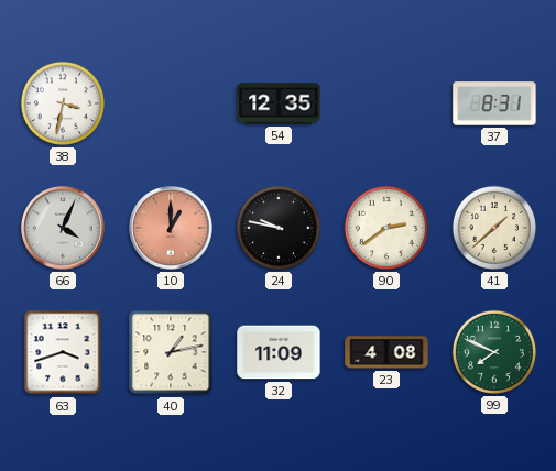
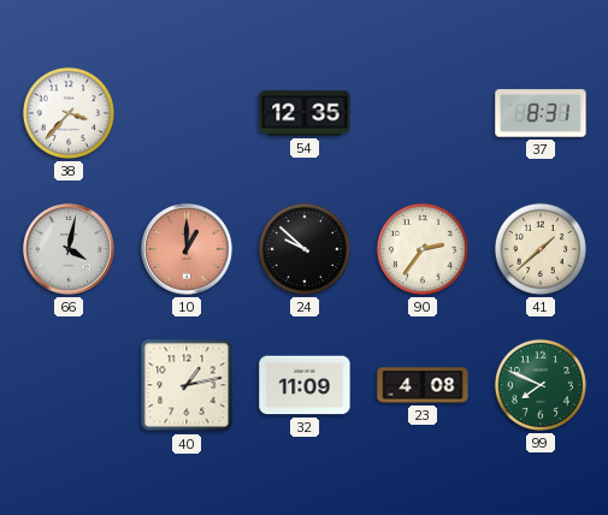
38: 3:32 -> 3:37
66: 4:04 -> 4:02
24: 9:47 -> 9:52
90: 2:39 -> 2:36
63: 3:42 -> none
